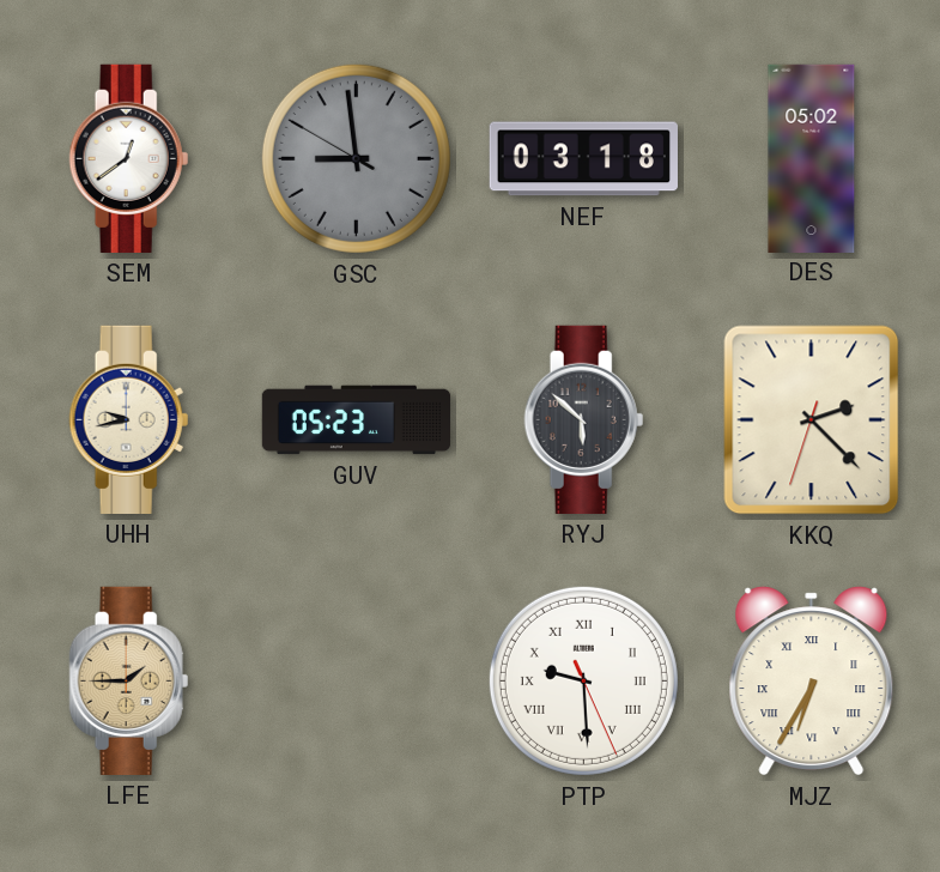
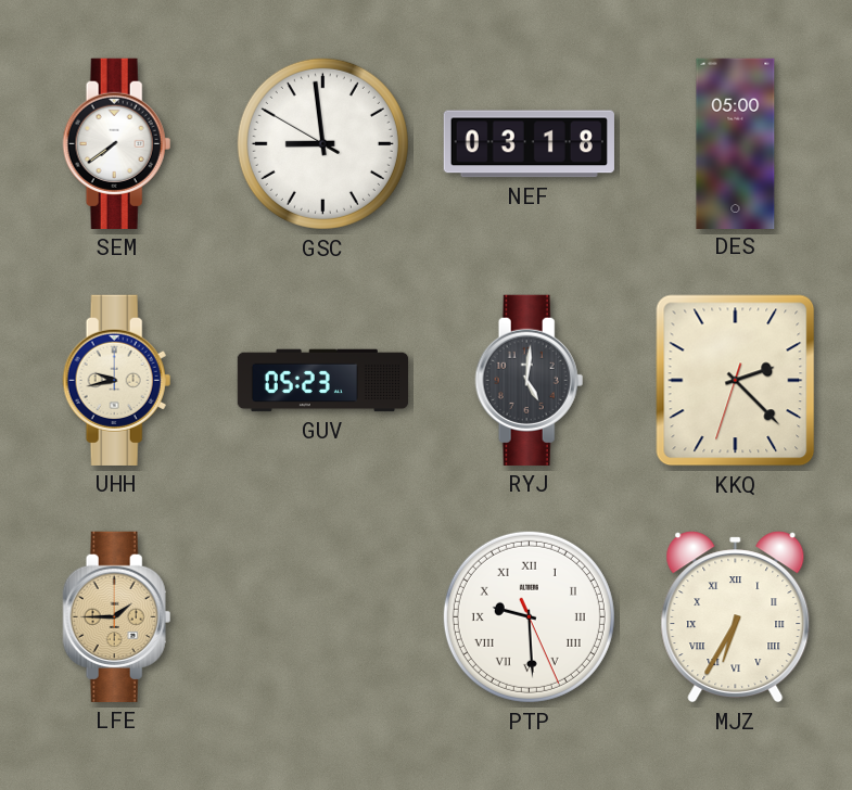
SEM: 12:39 -> 7:39
GSC dial: grey -> white
DES: 05:02 -> 05:00
RYJ: 5:52 -> 5:01
